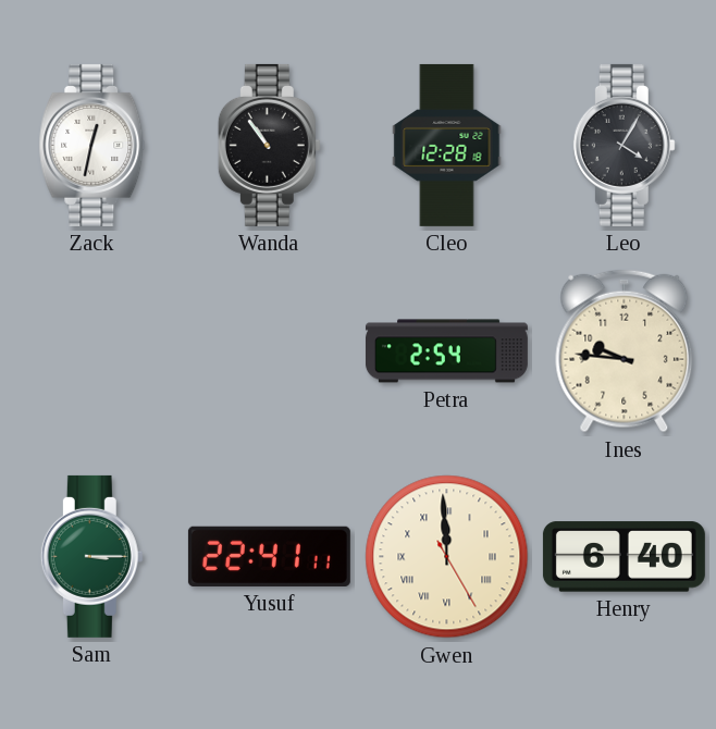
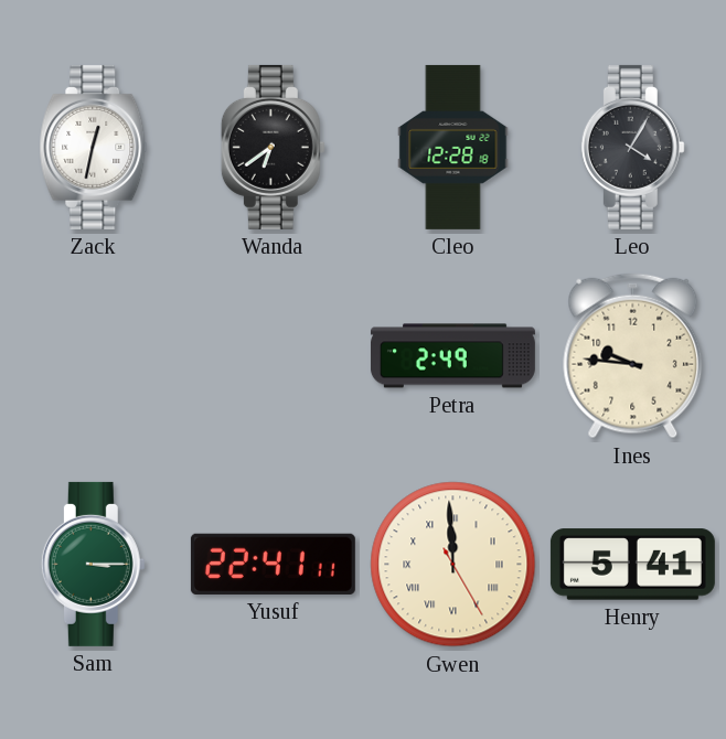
Wanda: 10:54 -> 6:39
Petra: 2:54 -> 2:49
Henry: 6:40 -> 5:41
